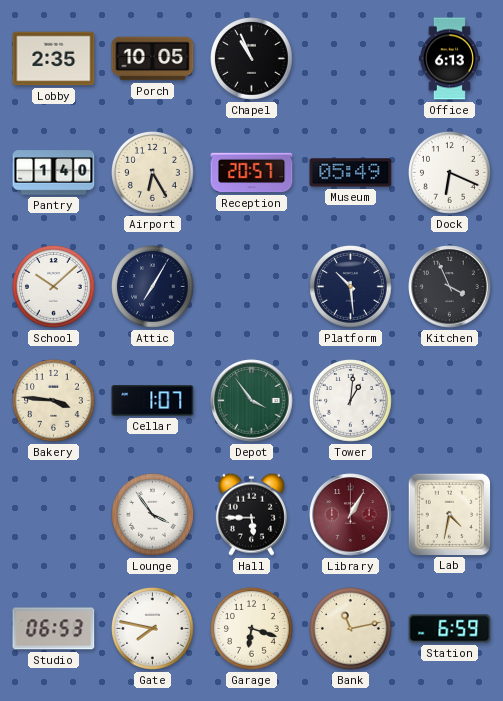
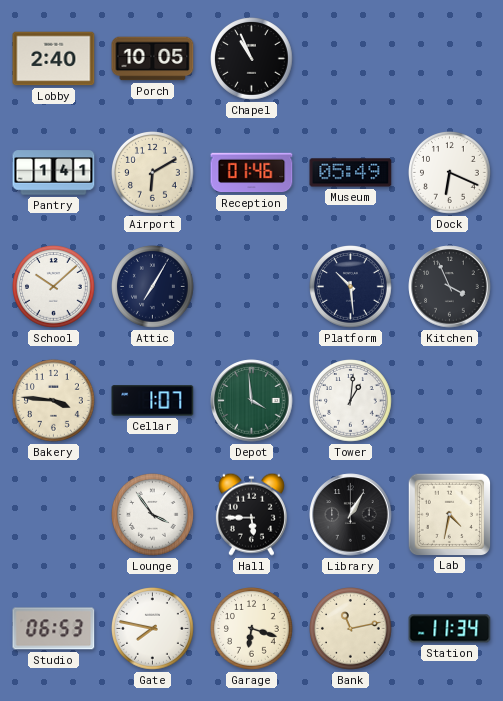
Lobby: 2:35 -> 2:40
Office: 6:13 -> none
Pantry: 1:40 -> 1:41
Airport: 6:25 -> 6:10
Reception: 20:57 -> 01:46
Depot: 3:54 -> 3:59
Library dial: burgundy -> black
Station: 6:59 -> 11:34
